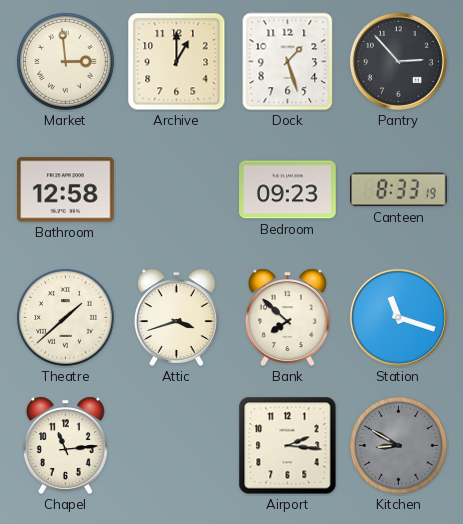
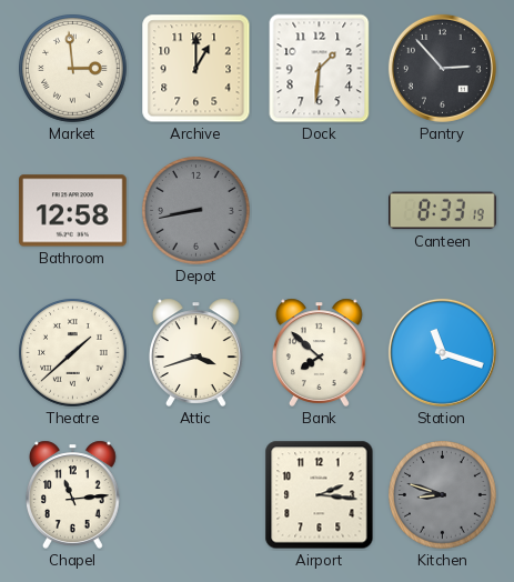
Dock: 1:27 -> 1:31
Depot: none -> 8:43
Bedroom: 09:23 -> none
Kitchen: 8:50 -> 8:48
